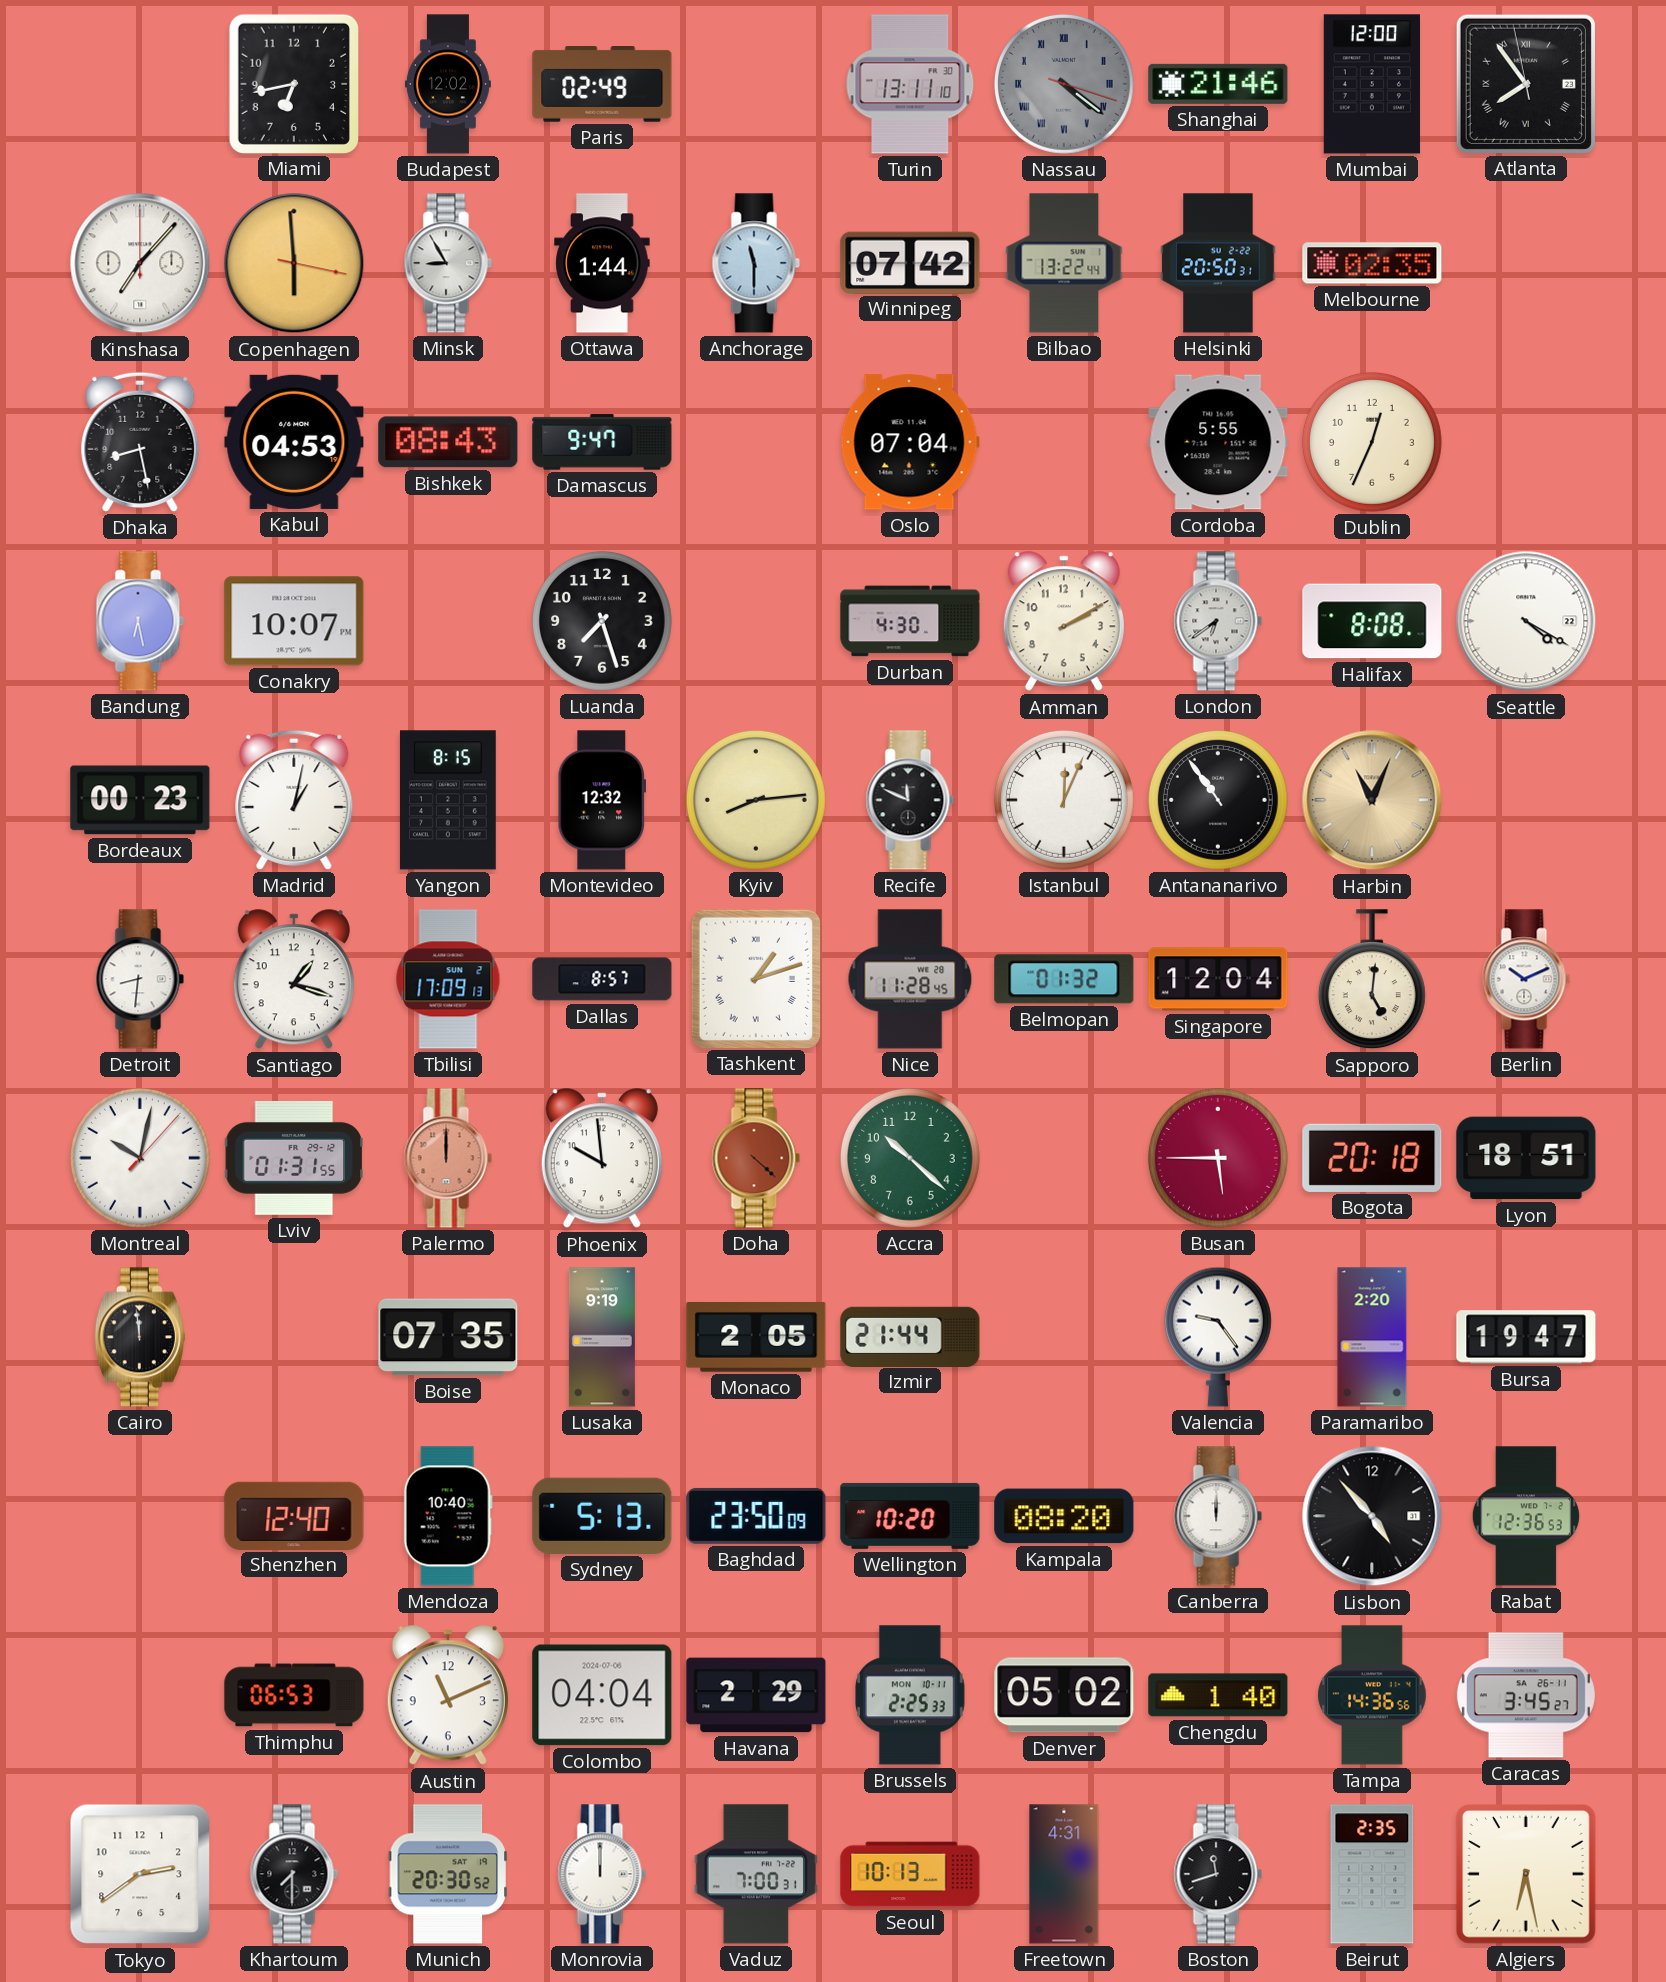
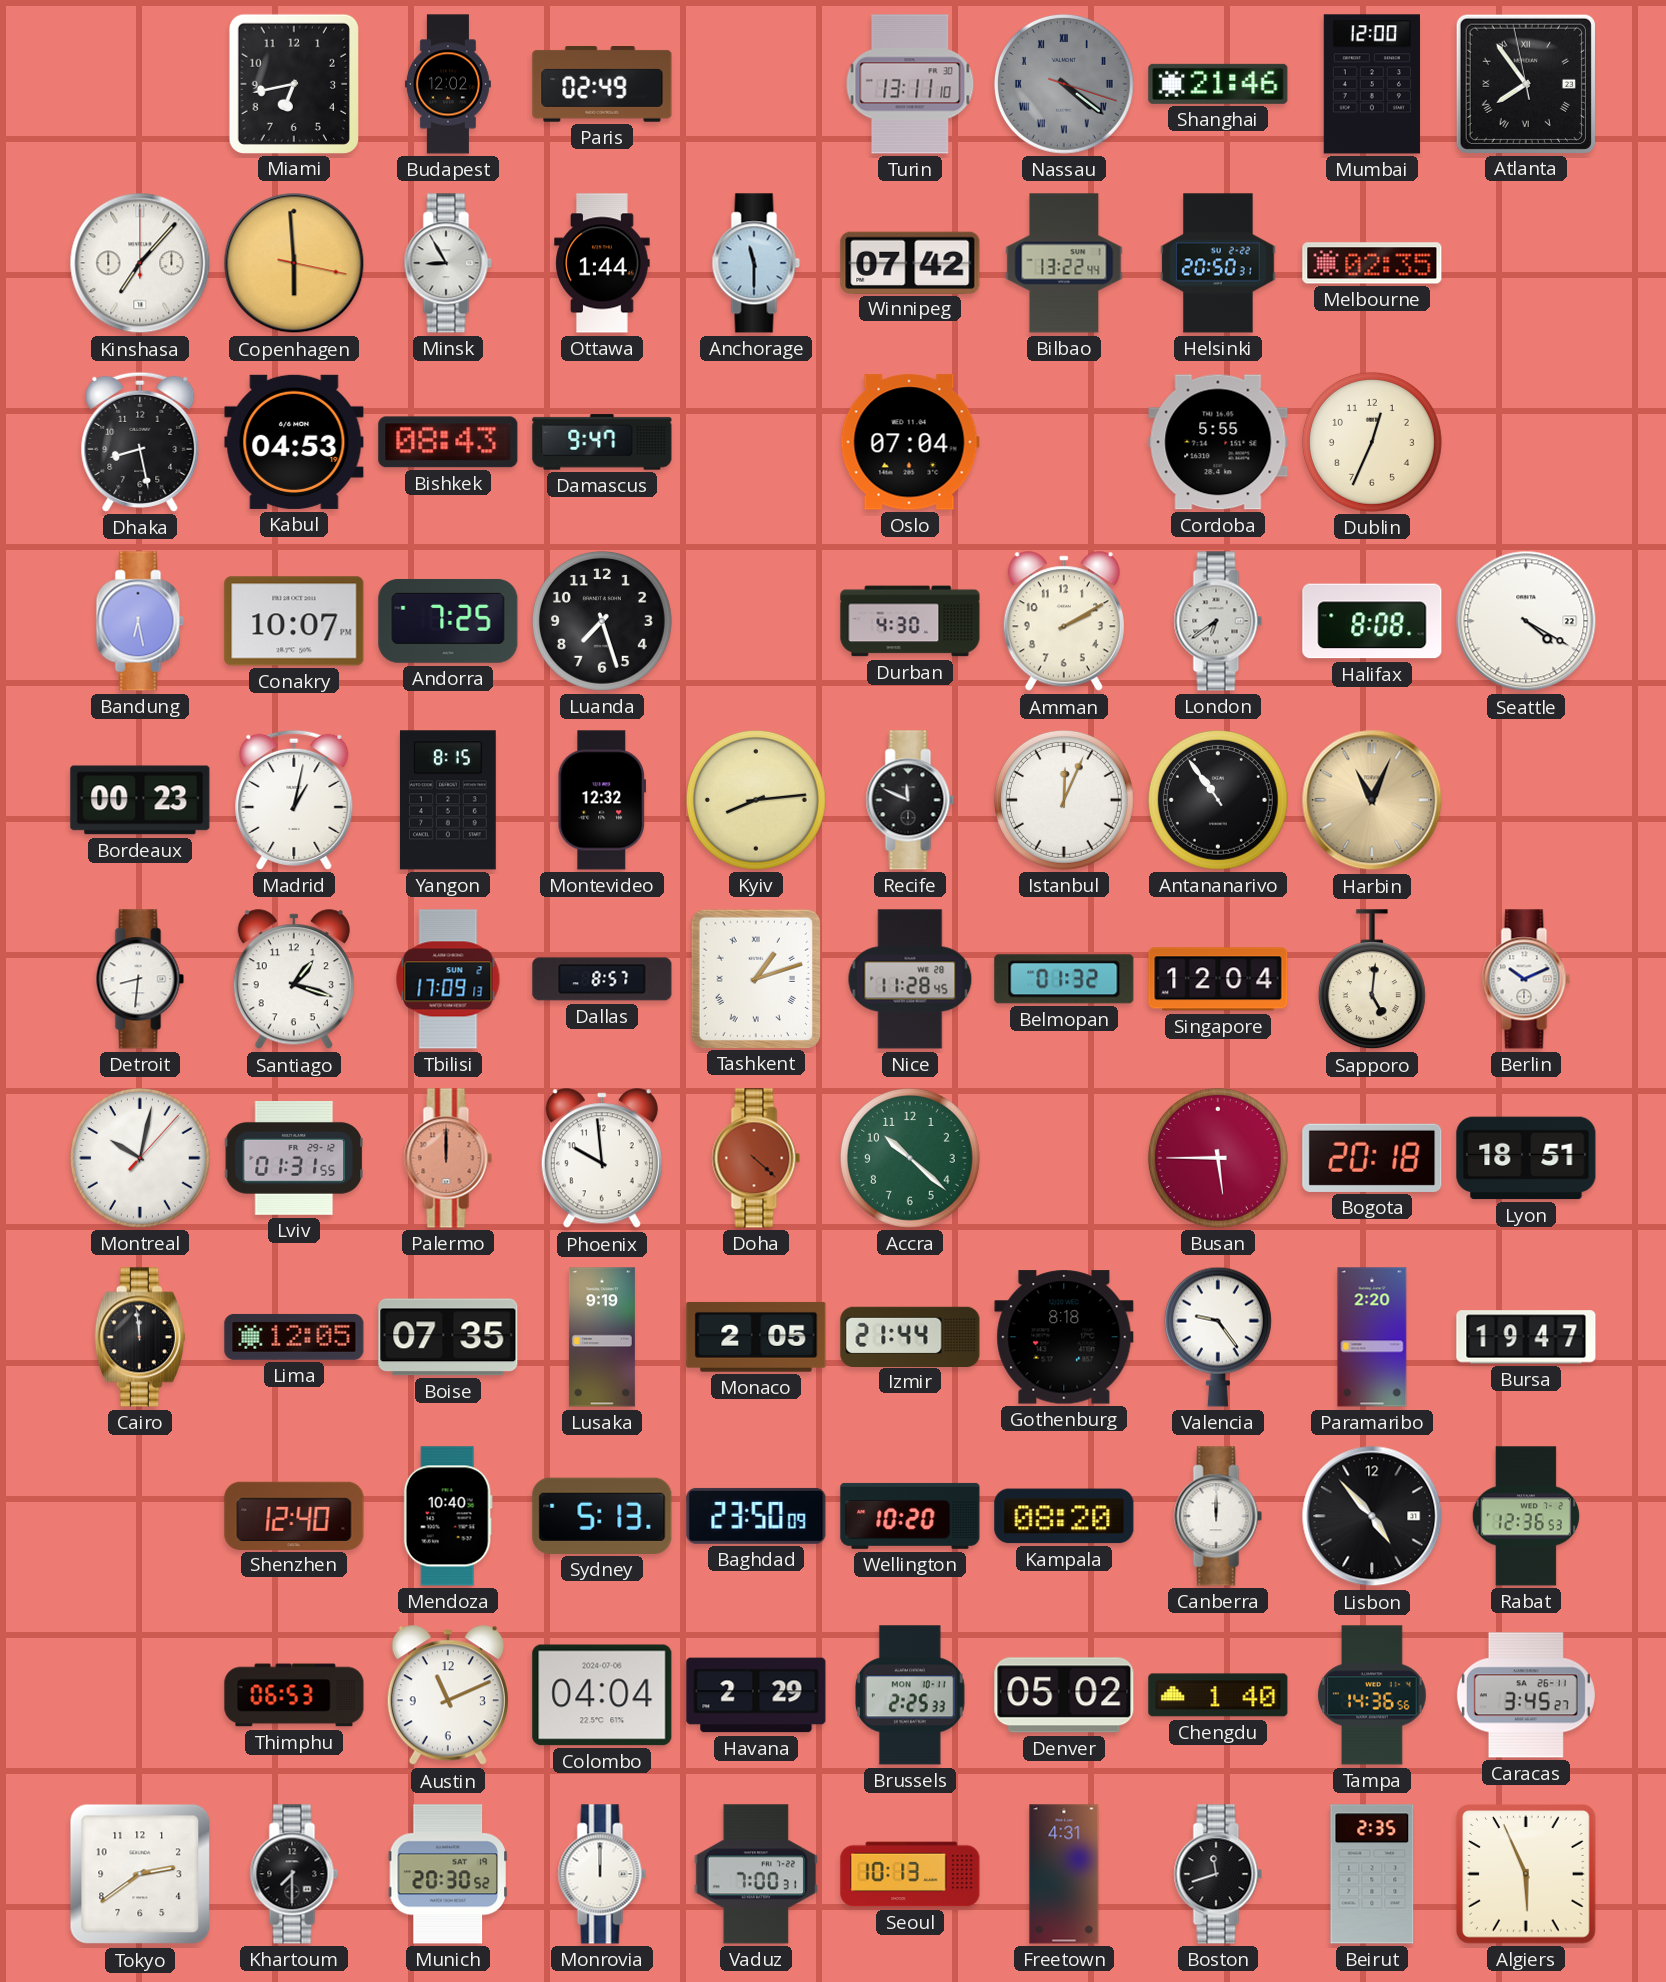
Andorra: none -> 7:25
Lima: none -> 12:05
Gothenburg: none -> 8:18
Algiers: 6:28 -> 5:56
